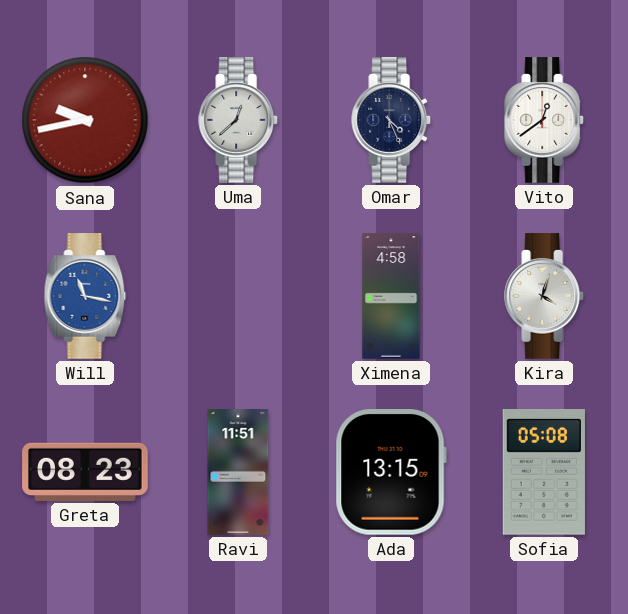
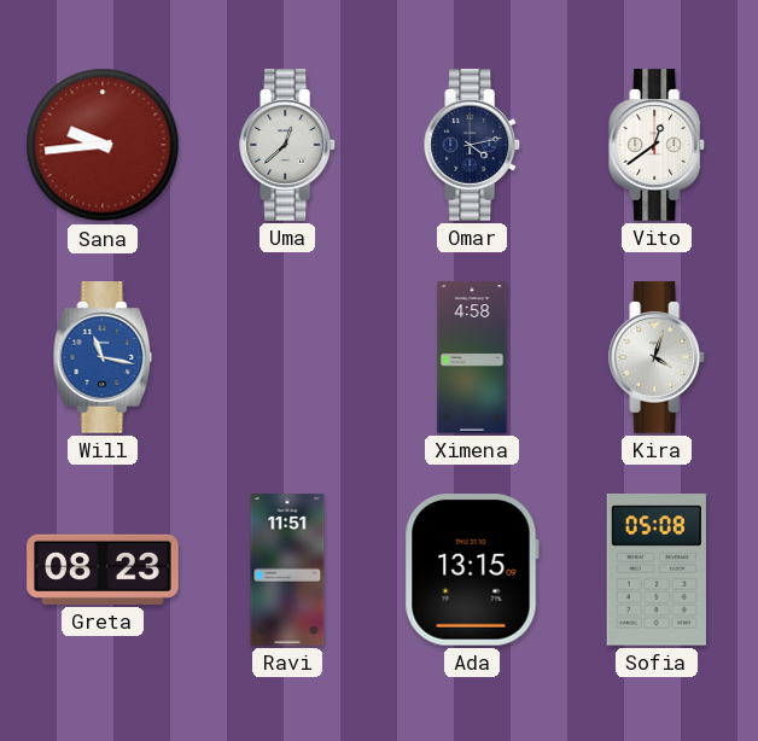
Sana: 9:43 -> 9:44
Omar: 4:26 -> 4:13
